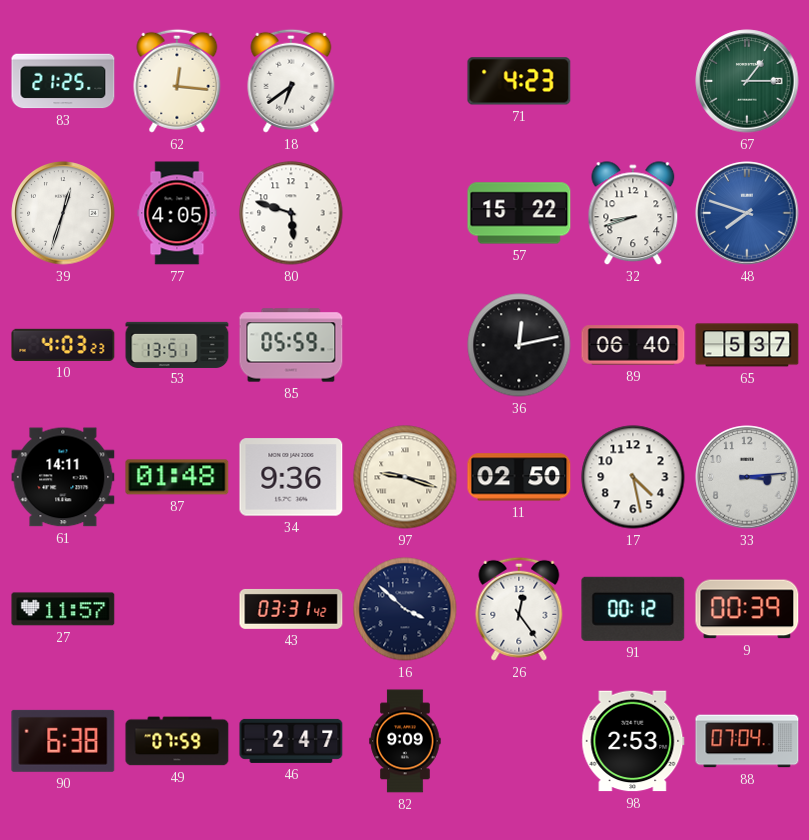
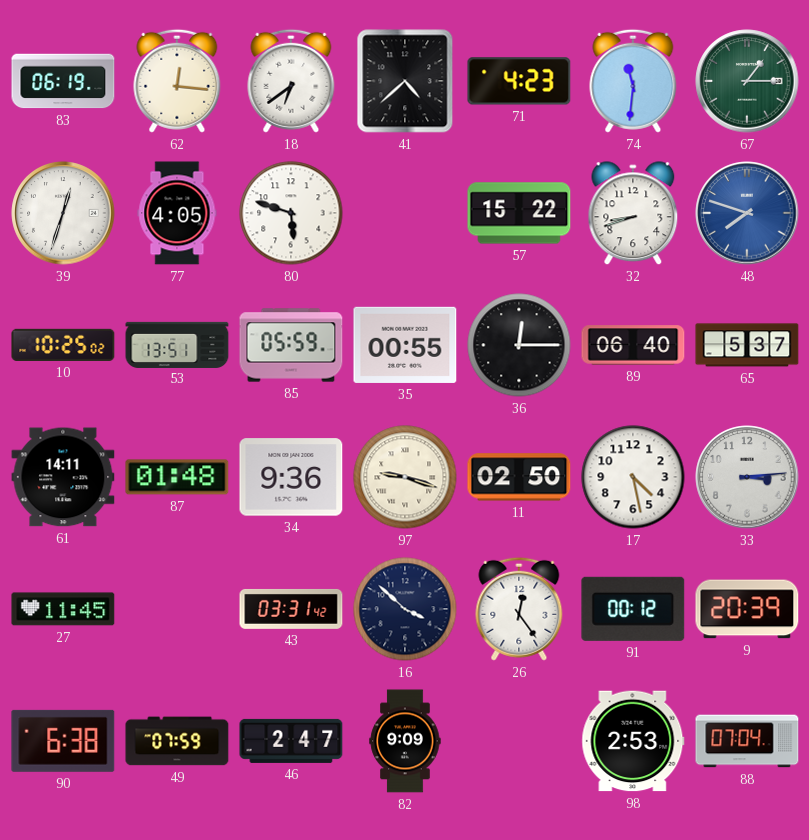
83: 21:25 -> 06:19
41: none -> 4:38
74: none -> 11:31
10: 4:03 -> 10:25
35: none -> 00:55
36: 12:13 -> 12:15
27: 11:57 -> 11:45
9: 00:39 -> 20:39
